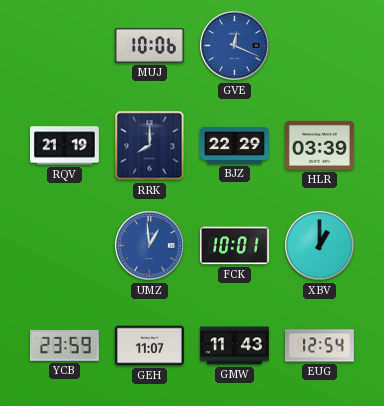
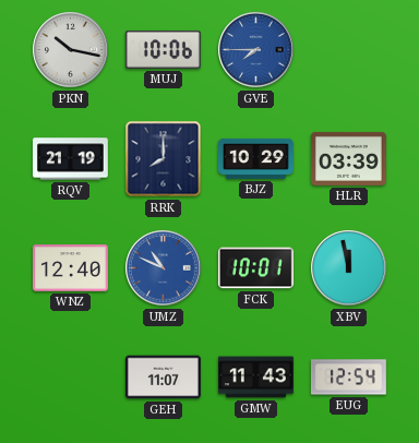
PKN: none -> 10:17
GVE: 12:19 -> 7:45
BJZ: 22:29 -> 10:29
WNZ: none -> 12:40
UMZ: 12:59 -> 10:49
XBV: 1:00 -> 11:58
YCB: 23:59 -> none
